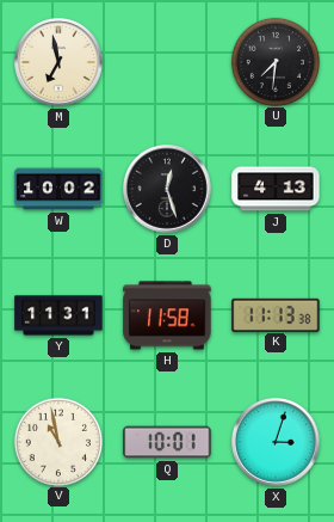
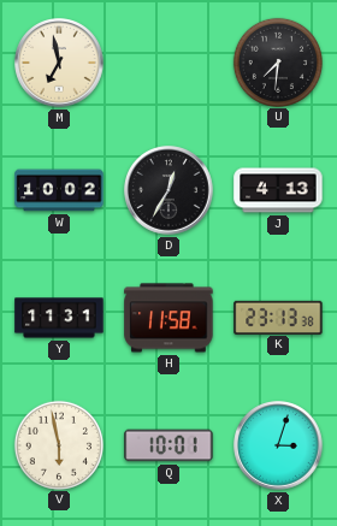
D: 12:27 -> 12:35
K: 11:13 -> 23:13
V: 10:58 -> 5:58
